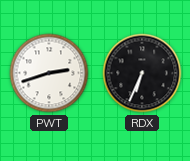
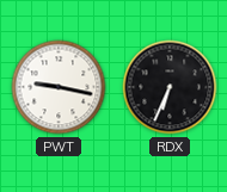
PWT: 2:42 -> 9:17
